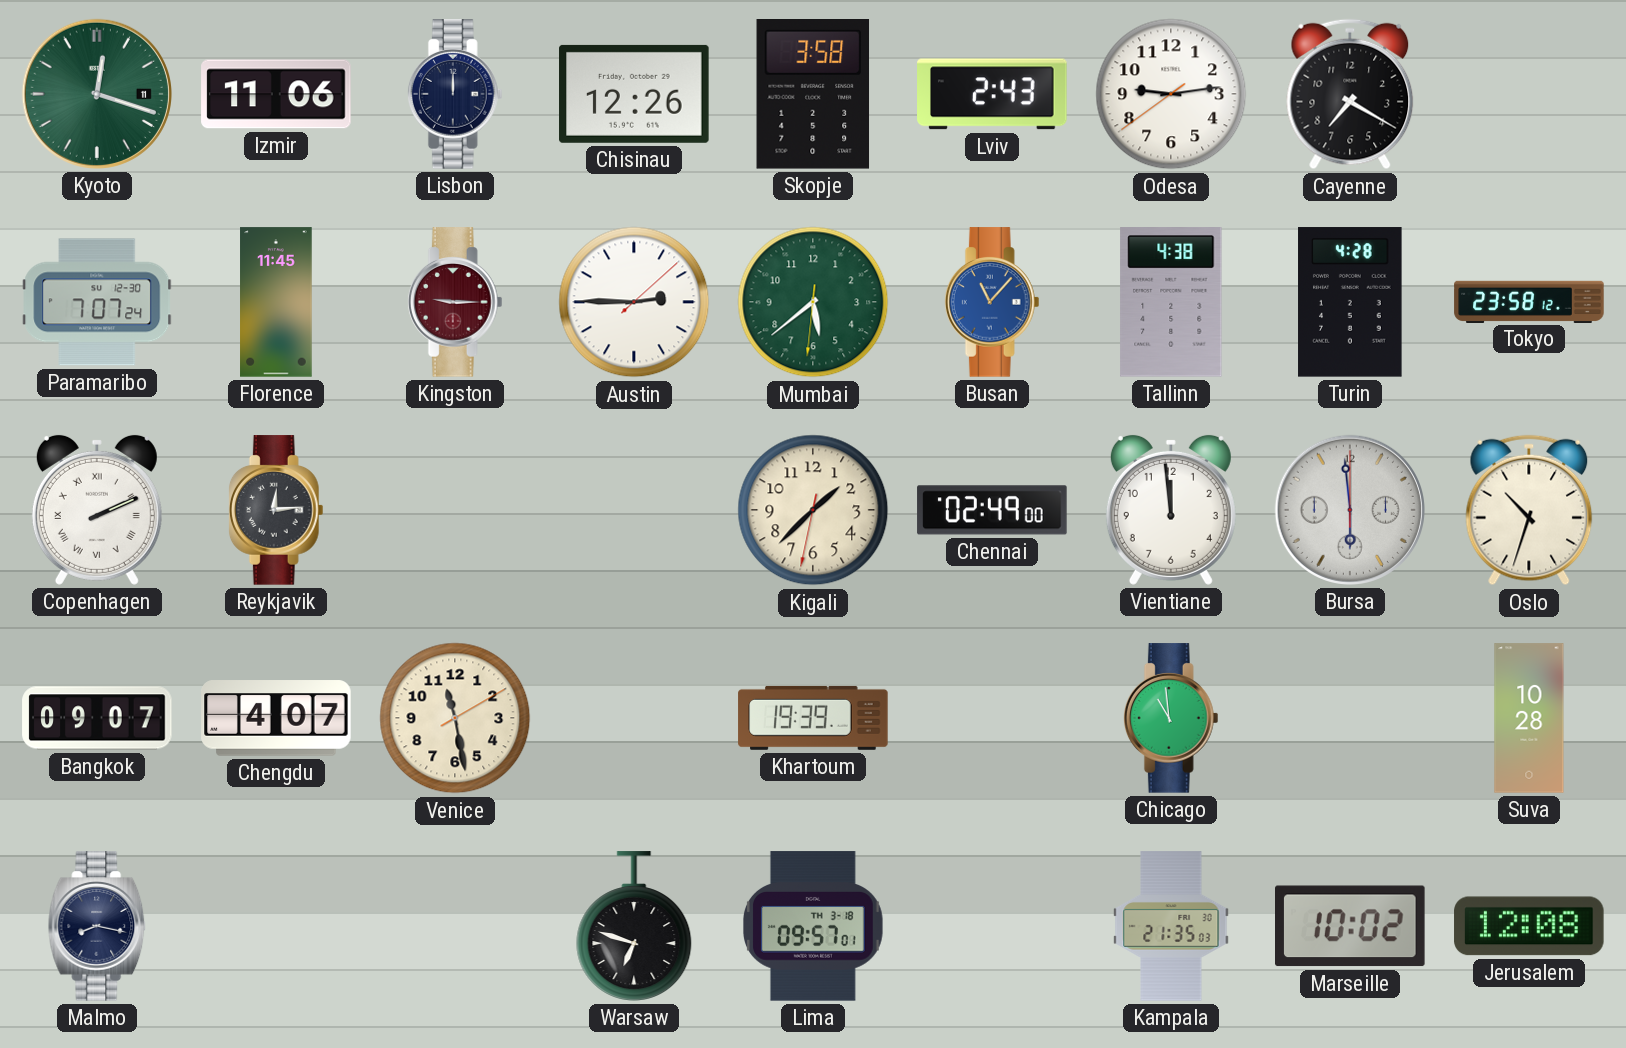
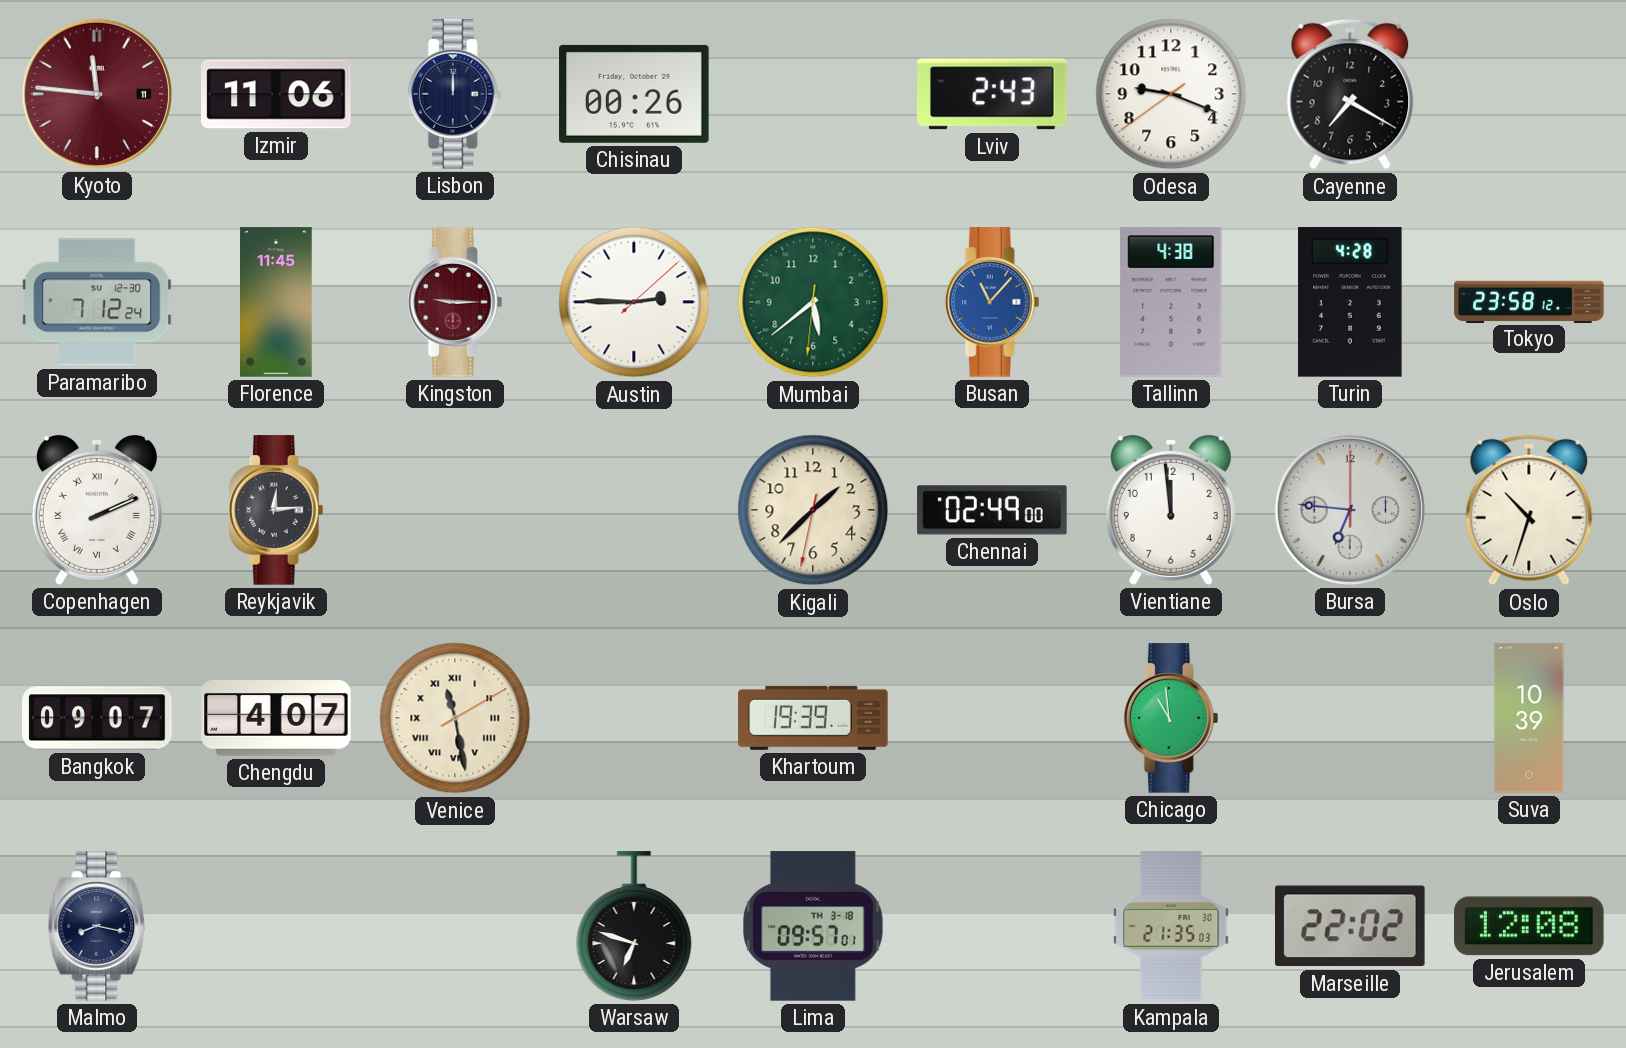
Kyoto: 12:18 -> 11:46
Kyoto dial: green -> burgundy
Chisinau: 12:26 -> 00:26
Skopje: 3:58 -> none
Odesa: 9:13 -> 9:18
Paramaribo: 7:07 -> 7:12
Bursa: 5:59 -> 6:46
Venice numerals: Arabic -> Roman
Suva: 10:28 -> 10:39
Marseille: 10:02 -> 22:02
